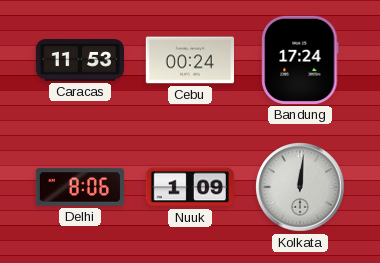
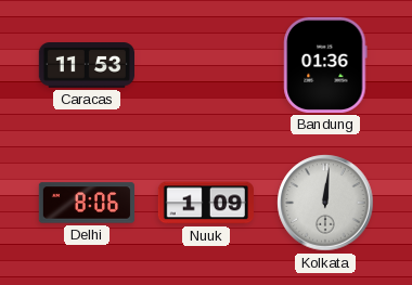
Cebu: 00:24 -> none
Bandung: 17:24 -> 01:36
